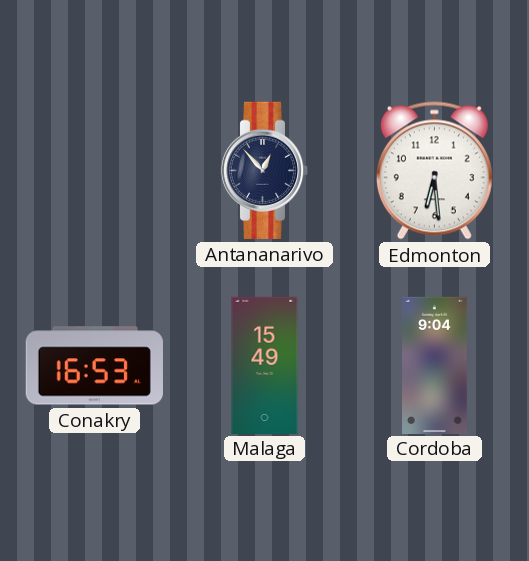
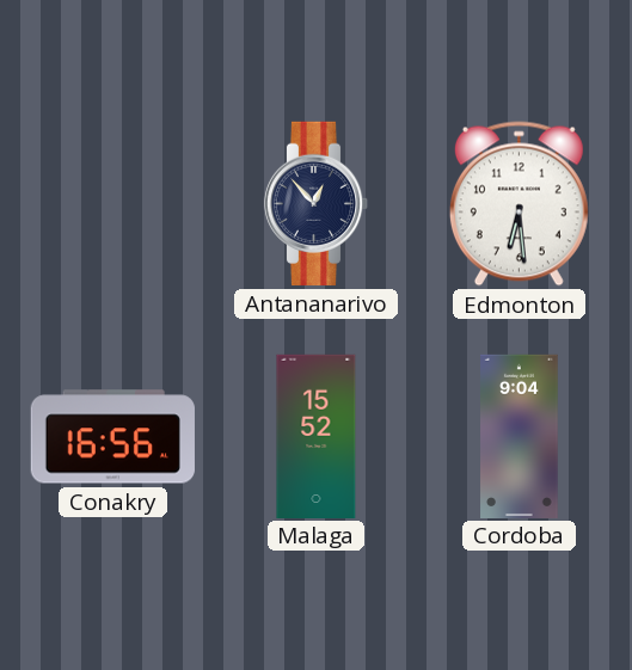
Conakry: 16:53 -> 16:56
Malaga: 15:49 -> 15:52
